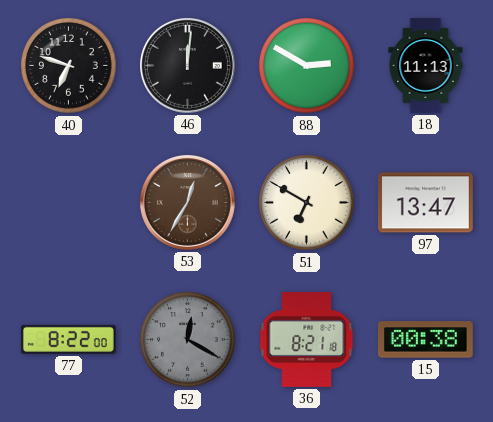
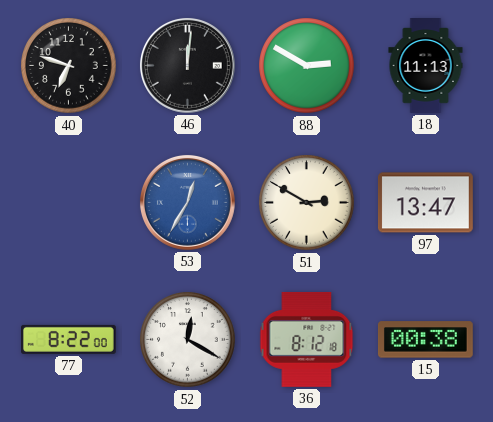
53 dial: brown -> blue
51: 6:50 -> 2:50
52 dial: grey -> white
36: 8:21 -> 8:12
